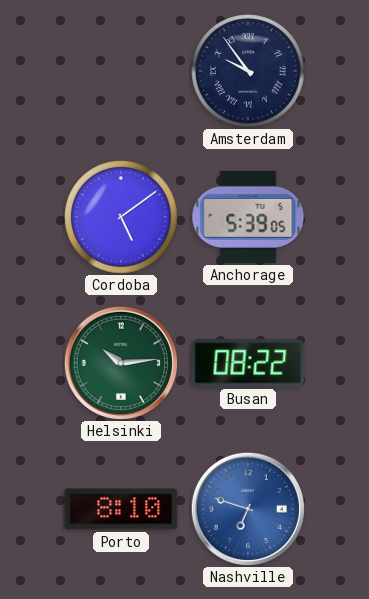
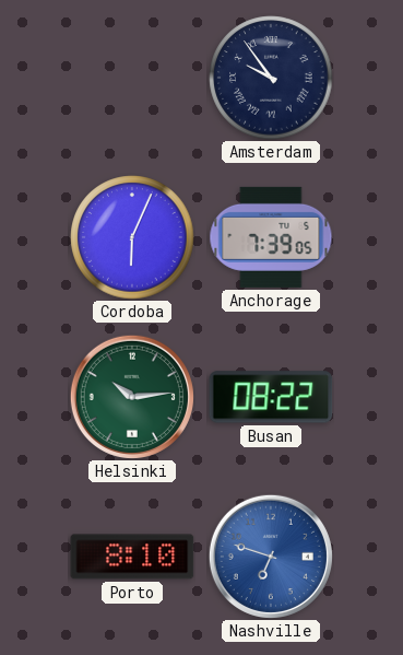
Cordoba: 5:09 -> 6:04
Anchorage: 5:39 -> 7:39
